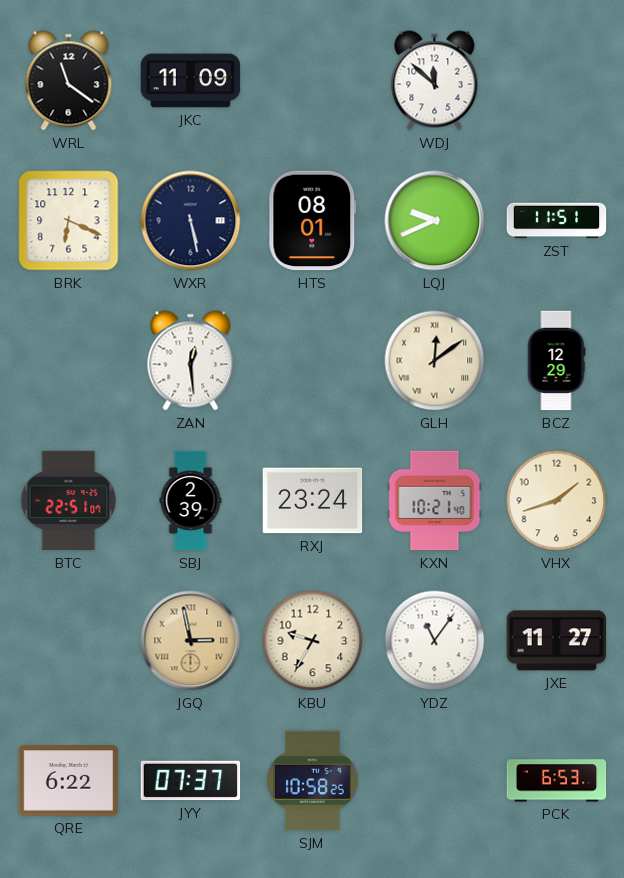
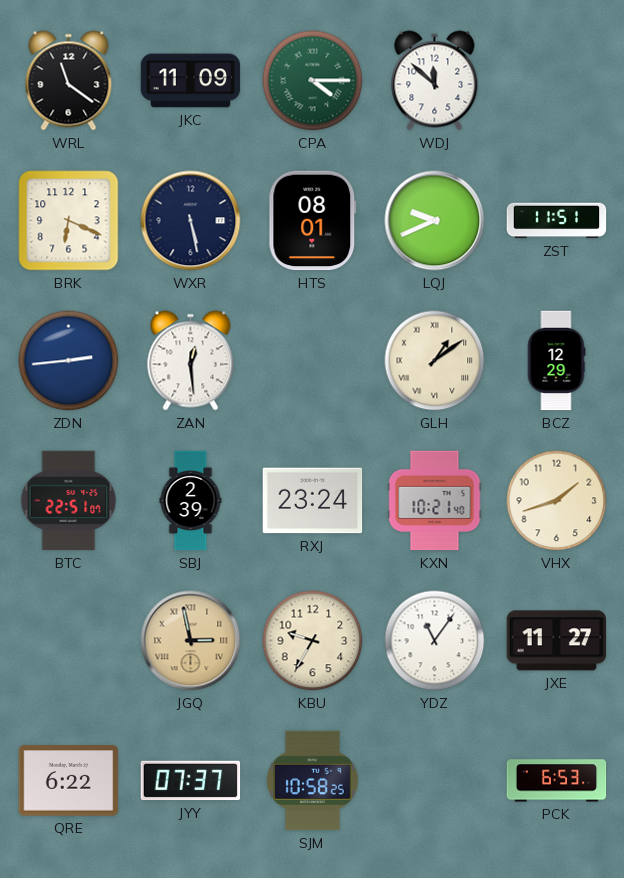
CPA: none -> 4:15
ZDN: none -> 2:44
GLH: 12:09 -> 1:09
